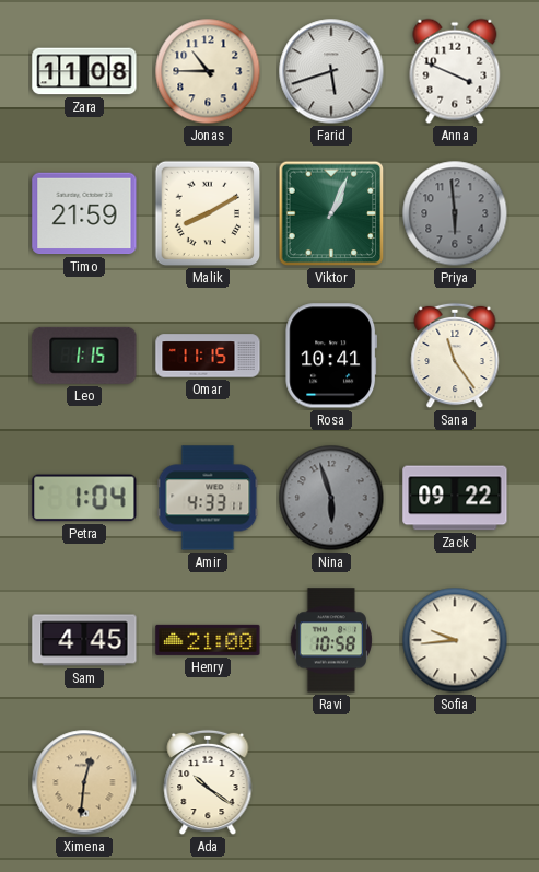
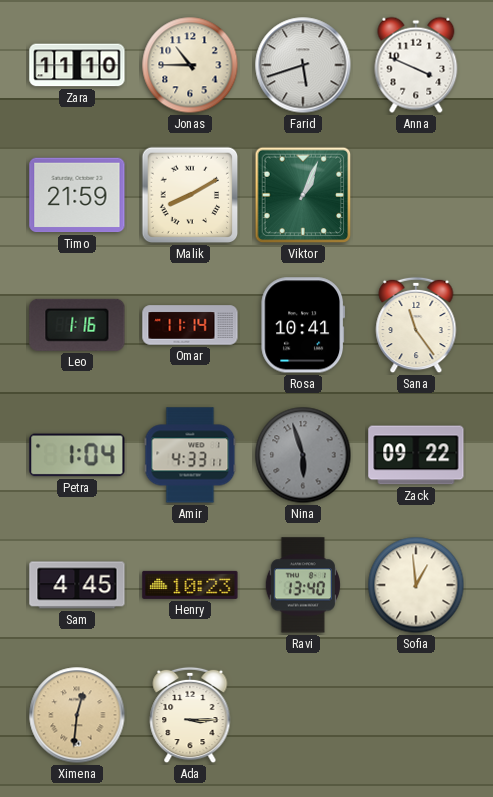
Zara: 11:08 -> 11:10
Priya: 5:59 -> none
Leo: 1:15 -> 1:16
Omar: 11:15 -> 11:14
Henry: 21:00 -> 10:23
Ravi: 10:58 -> 13:40
Sofia: 9:44 -> 12:59
Ada: 10:21 -> 3:15
